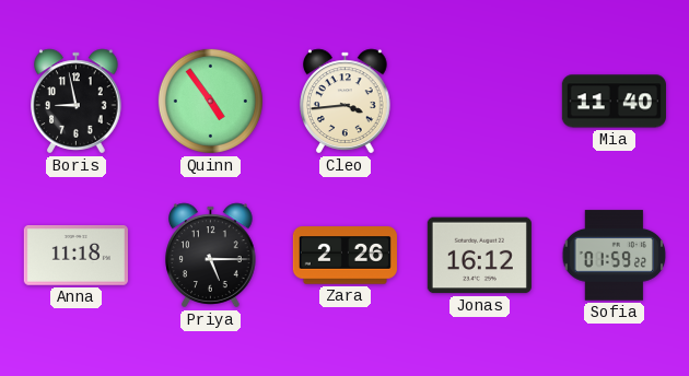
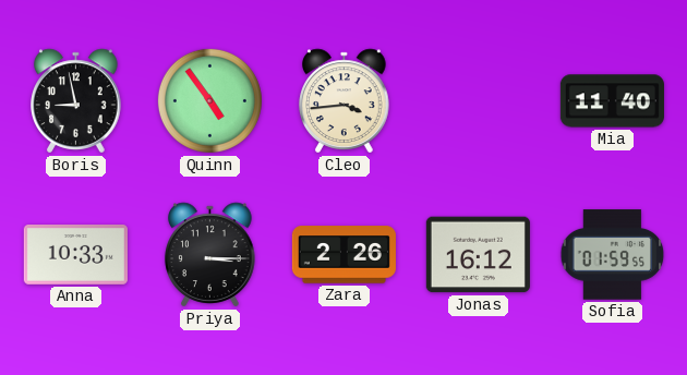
Anna: 11:18 -> 10:33
Priya: 5:15 -> 3:15
Sofia: 01:59:22 -> 01:59:55
